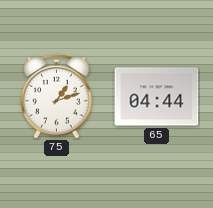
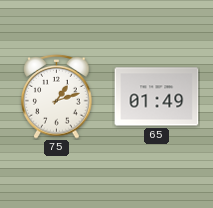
65: 04:44 -> 01:49
